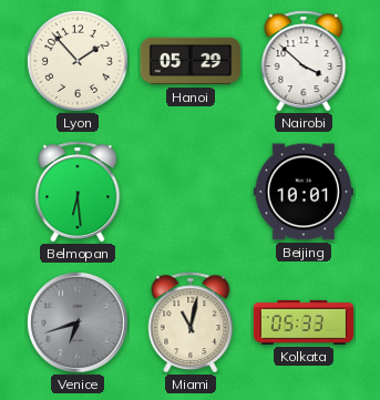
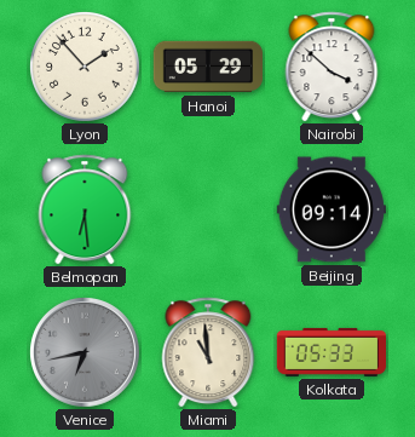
Beijing: 10:01 -> 09:14
Venice: 6:42 -> 6:43
Miami: 11:02 -> 10:59
